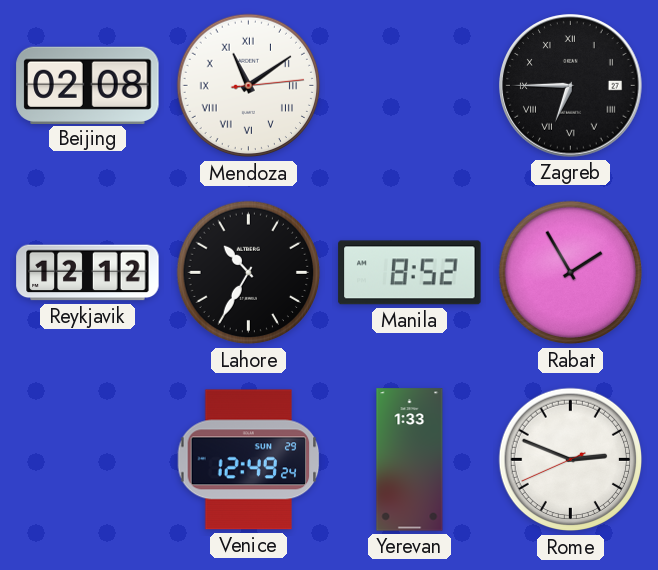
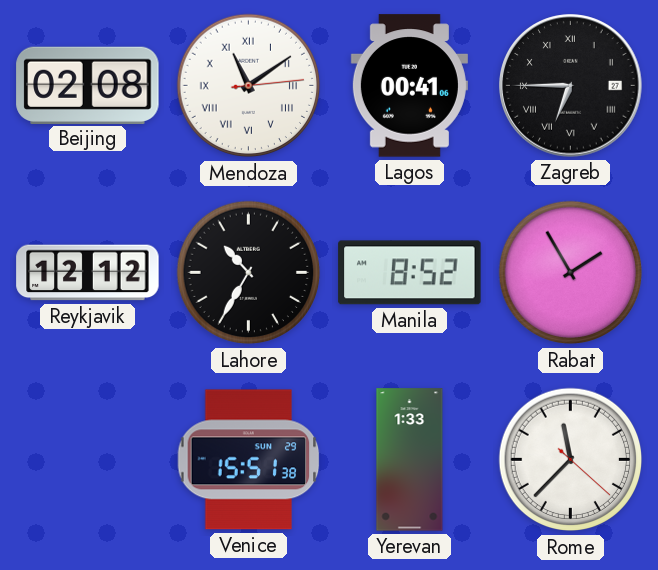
Lagos: none -> 00:41
Venice: 12:49 -> 15:51
Rome: 2:48 -> 11:37
